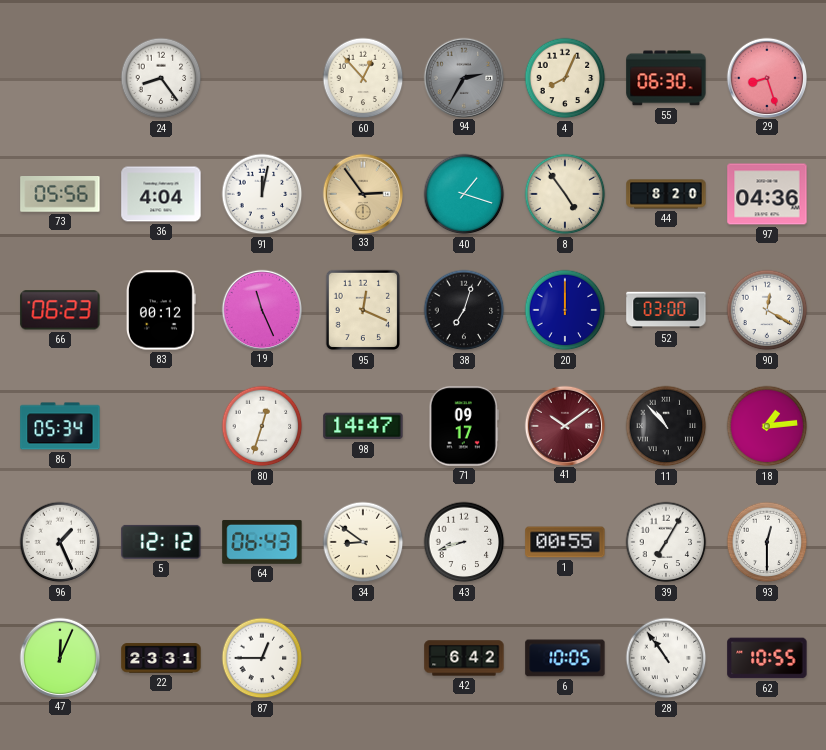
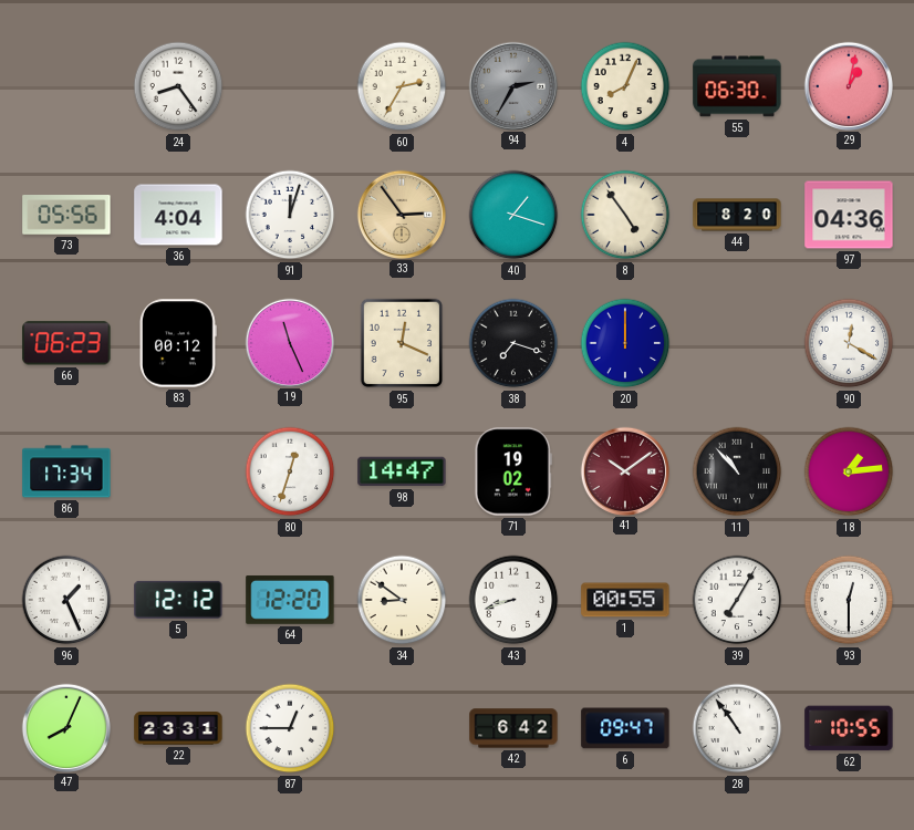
60: 12:53 -> 2:35
29: 8:27 -> 1:02
91: 12:02 -> 12:03
38: 7:03 -> 7:18
52: 03:00 -> none
86: 05:34 -> 17:34
71: 09:17 -> 19:02
64: 06:43 -> 12:20
47: 12:04 -> 8:04
6: 10:05 -> 09:47
